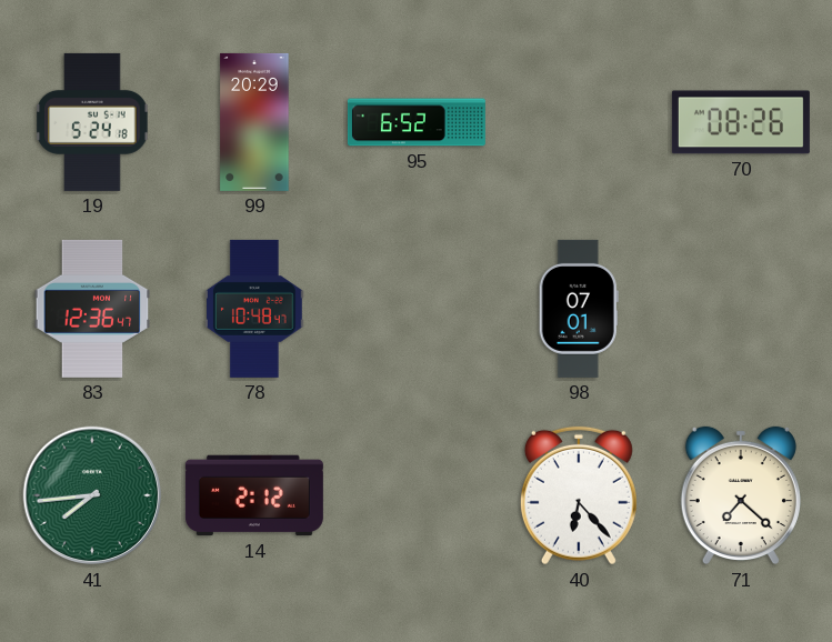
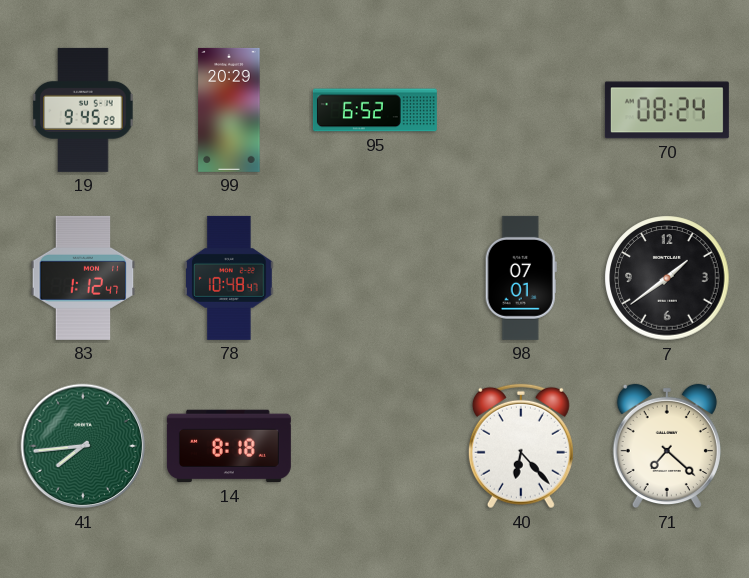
19: 5:24 -> 9:45
70: 08:26 -> 08:24
83: 12:36 -> 1:12
7: none -> 1:39
14: 2:12 -> 8:18
